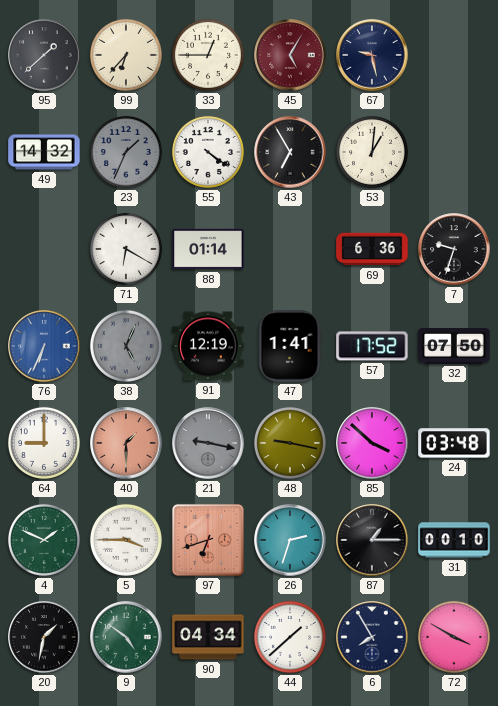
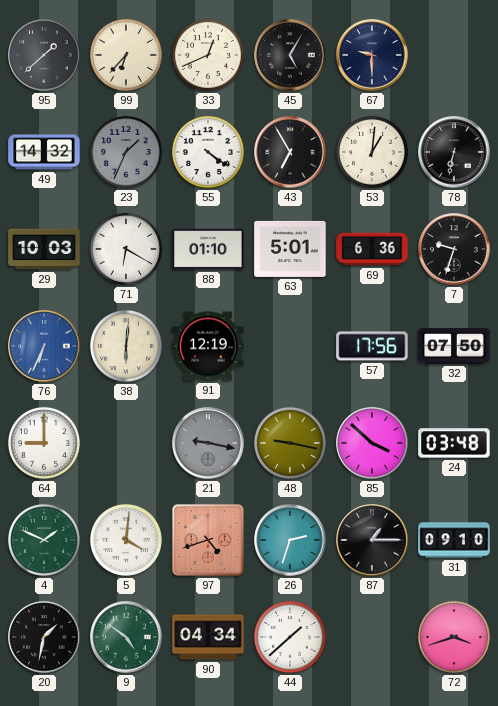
33: 12:45 -> 12:41
45 dial: burgundy -> black
67: 9:28 -> 9:30
78: none -> 6:32
29: none -> 10:03
88: 01:14 -> 01:10
63: none -> 5:01
38: 5:04 -> 6:01
38 dial: grey -> cream
47: 1:41 -> none
57: 17:52 -> 17:56
40: 1:30 -> none
5: 3:45 -> 4:01
97: 6:42 -> 4:42
31: 00:10 -> 09:10
6: 7:55 -> none
72: 3:50 -> 3:42
